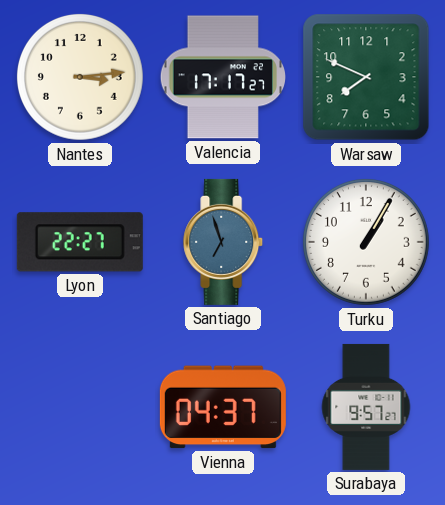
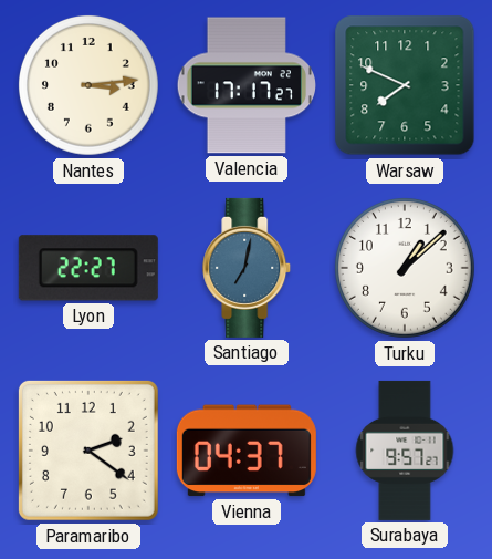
Santiago: 6:57 -> 7:02
Turku: 1:05 -> 1:08
Paramaribo: none -> 2:21
